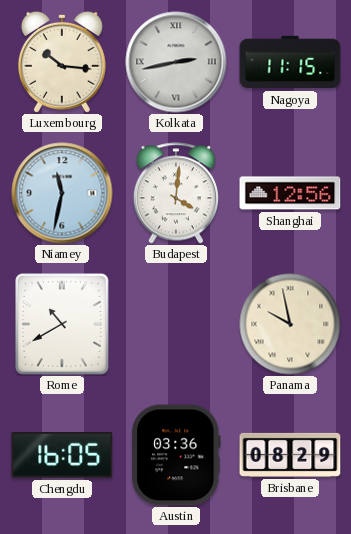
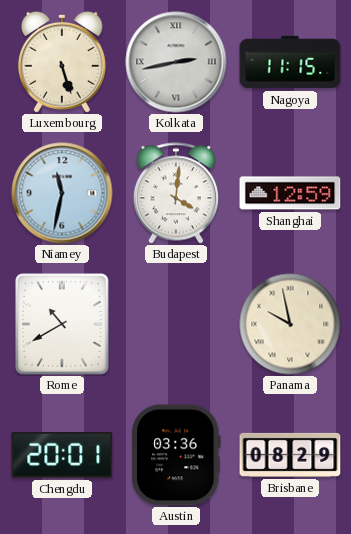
Luxembourg: 10:16 -> 5:27
Shanghai: 12:56 -> 12:59
Chengdu: 16:05 -> 20:01
